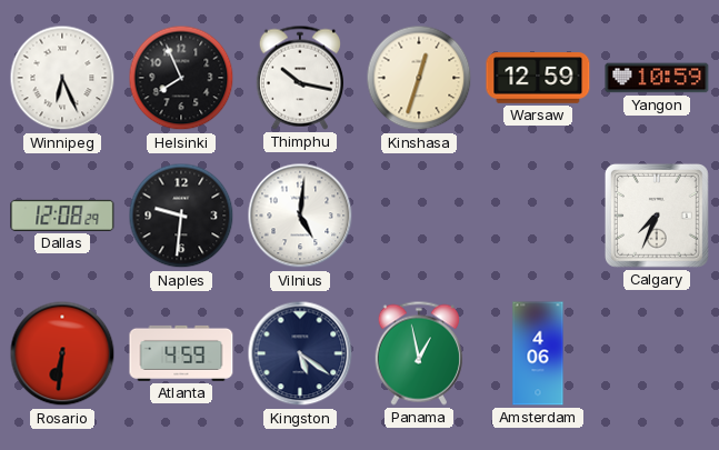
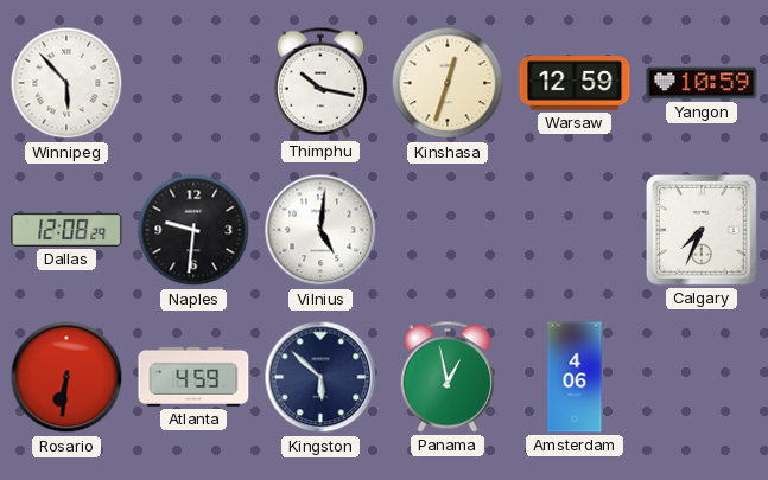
Winnipeg: 6:26 -> 5:53
Helsinki: 7:56 -> none
Kingston: 5:21 -> 5:52
